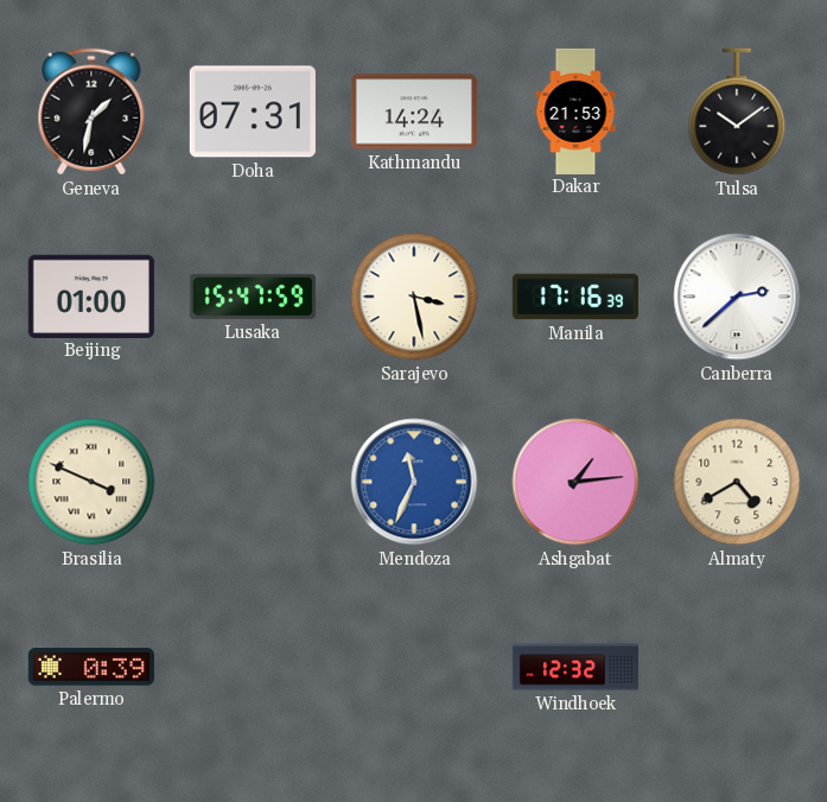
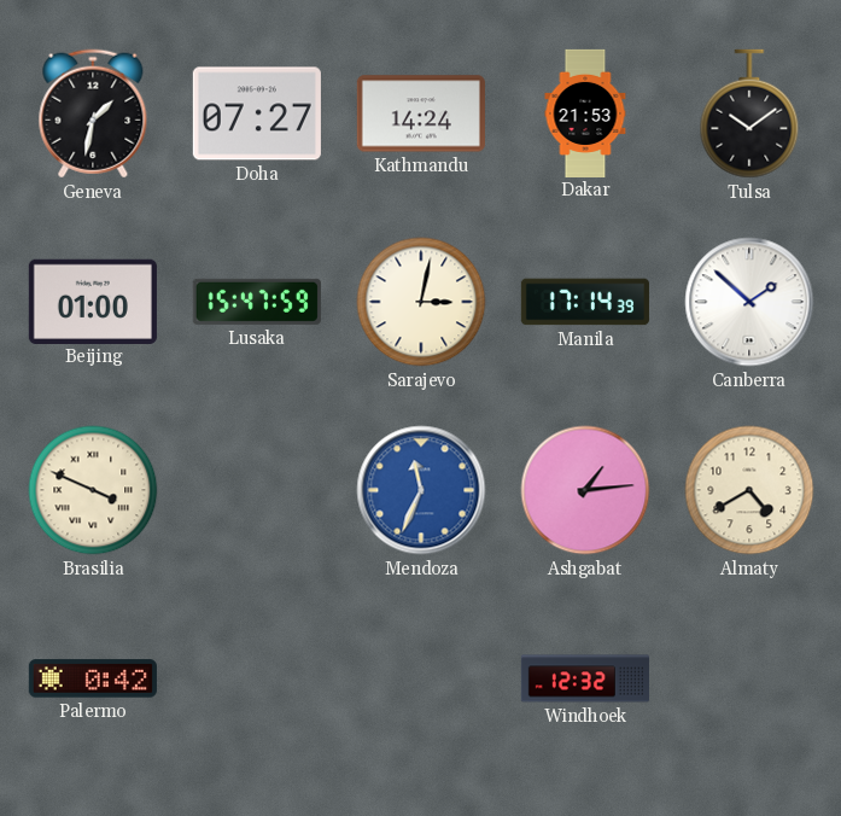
Doha: 07:31 -> 07:27
Sarajevo: 3:28 -> 3:02
Manila: 17:16 -> 17:14
Canberra: 2:38 -> 1:52
Palermo: 0:39 -> 0:42
